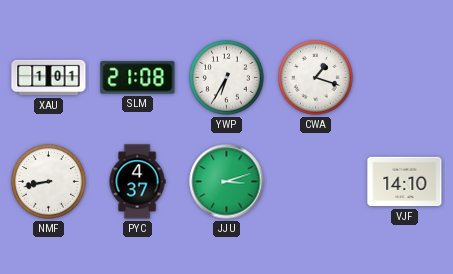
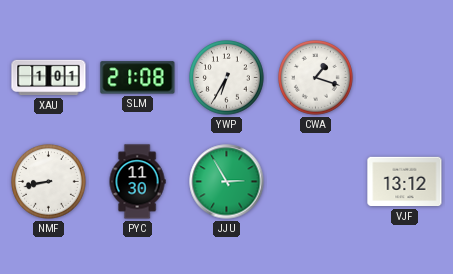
PYC: 4:37 -> 11:30
JJU: 3:12 -> 2:55
VJF: 14:10 -> 13:12
